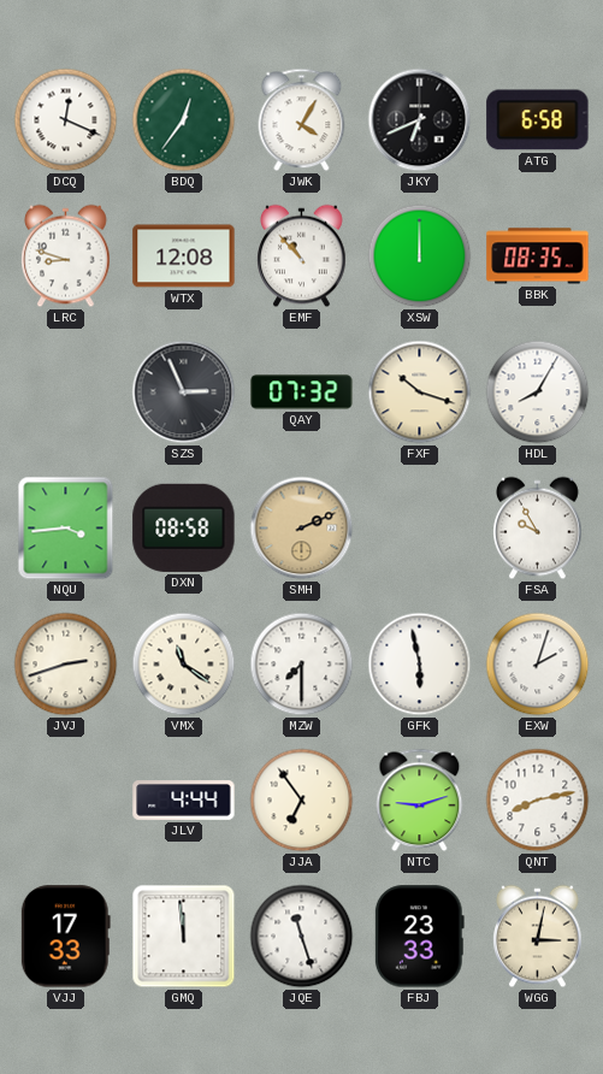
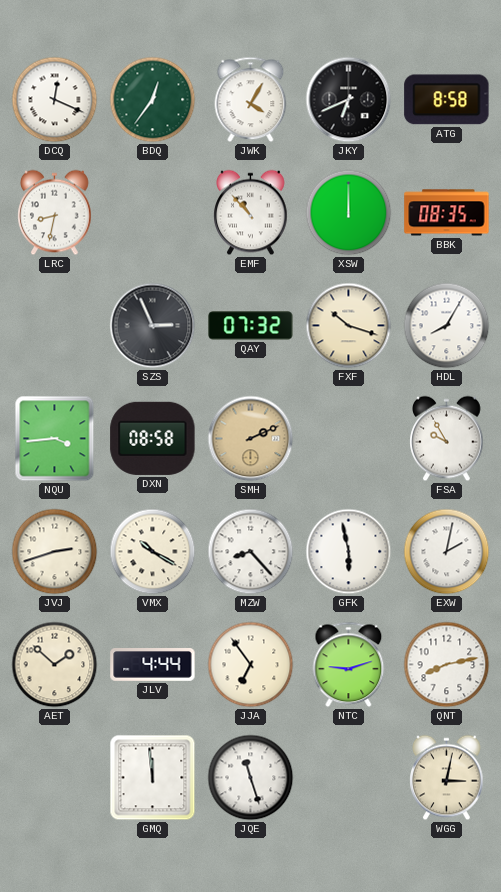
ATG: 6:58 -> 8:58
LRC: 8:48 -> 8:32
WTX: 12:08 -> none
VMX: 11:21 -> 10:20
MZW: 7:30 -> 8:23
EXW: 2:03 -> 2:02
AET: none -> 1:52
VJJ: 17:33 -> none
FBJ: 23:33 -> none
